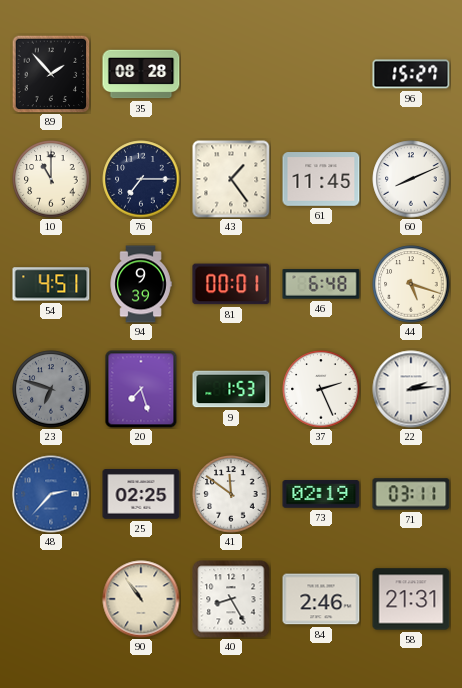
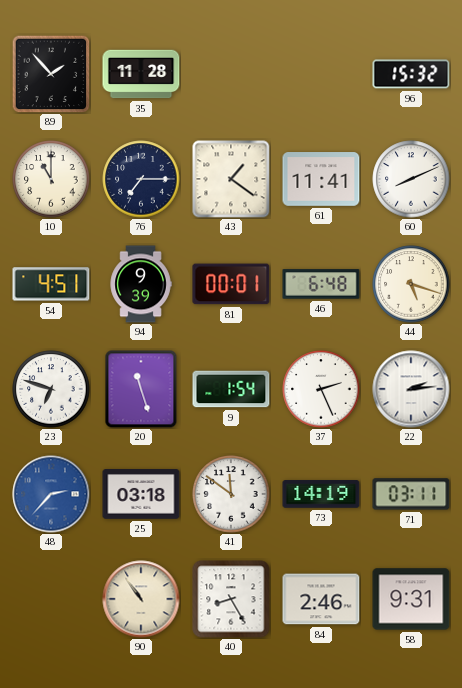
35: 08:28 -> 11:28
96: 15:27 -> 15:32
43: 1:24 -> 1:21
61: 11:45 -> 11:41
23 dial: grey -> white
20: 7:27 -> 11:27
9: 1:53 -> 1:54
25: 02:25 -> 03:18
73: 02:19 -> 14:19
58: 21:31 -> 9:31
